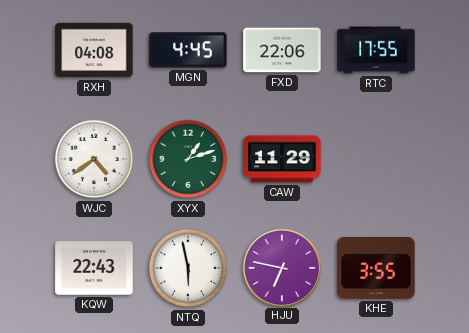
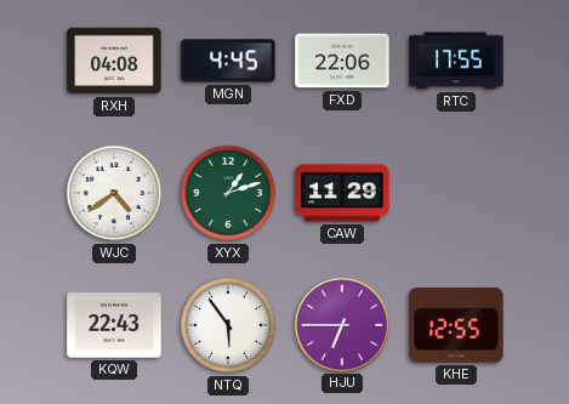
NTQ: 5:58 -> 5:54
HJU: 6:47 -> 6:45
KHE: 3:55 -> 12:55
